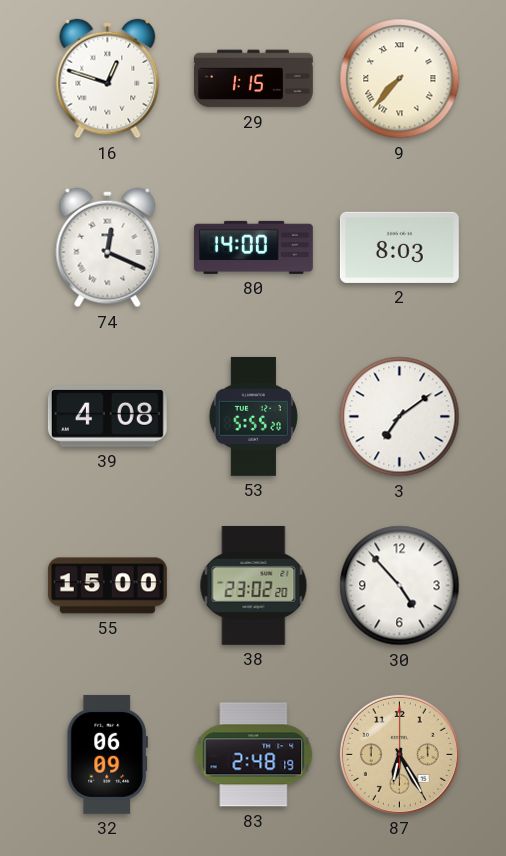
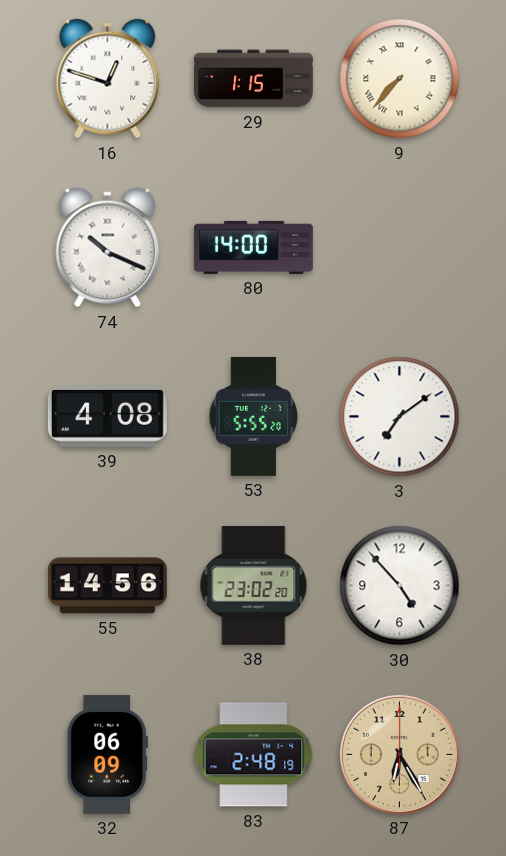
74: 12:19 -> 10:19
2: 8:03 -> none
55: 15:00 -> 14:56
